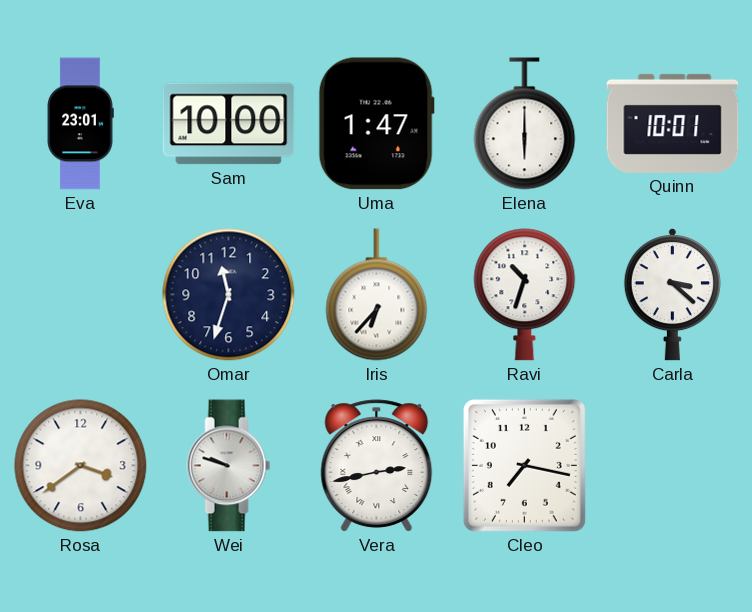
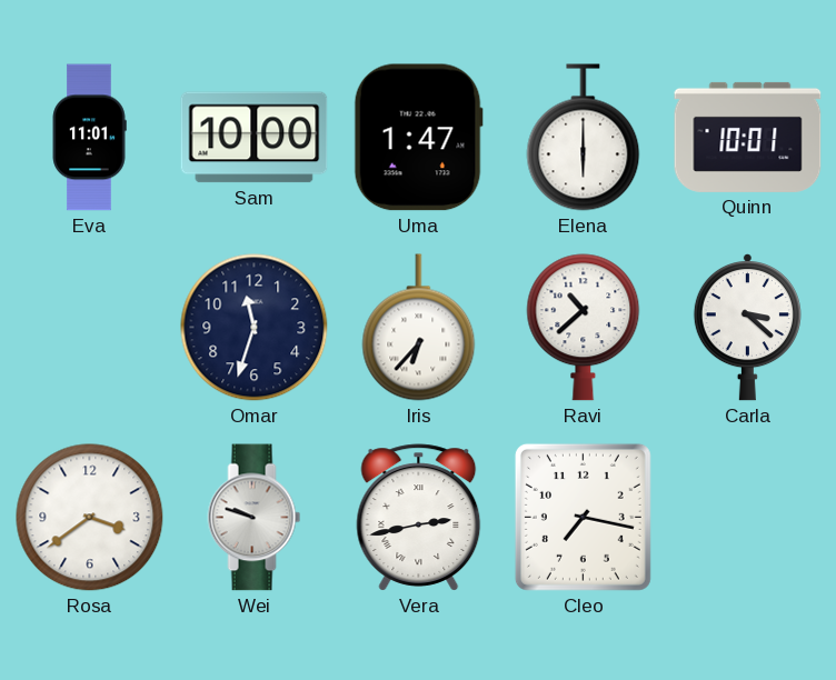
Eva: 23:01 -> 11:01
Ravi: 10:33 -> 10:38
